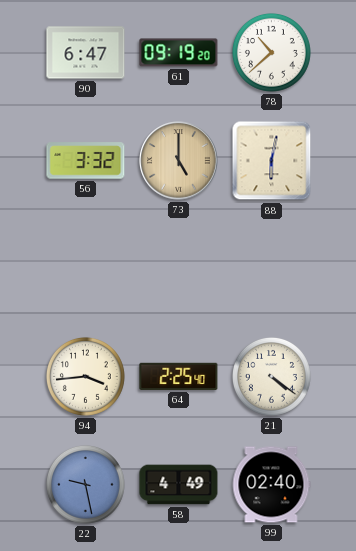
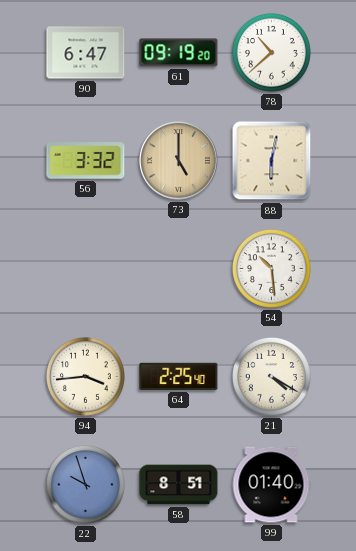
54: none -> 10:29
21: 4:21 -> 4:20
22: 9:28 -> 9:57
58: 4:49 -> 8:51
99: 02:40 -> 01:40
